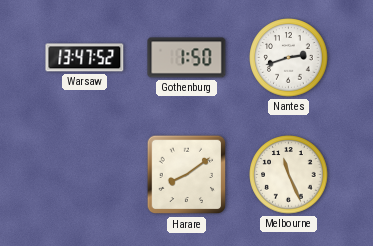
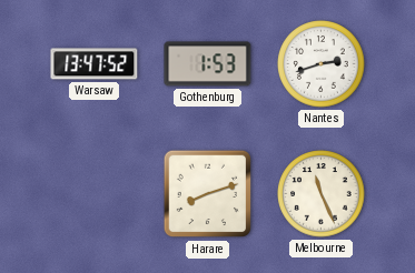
Gothenburg: 1:50 -> 1:53
Harare: 8:09 -> 8:12
